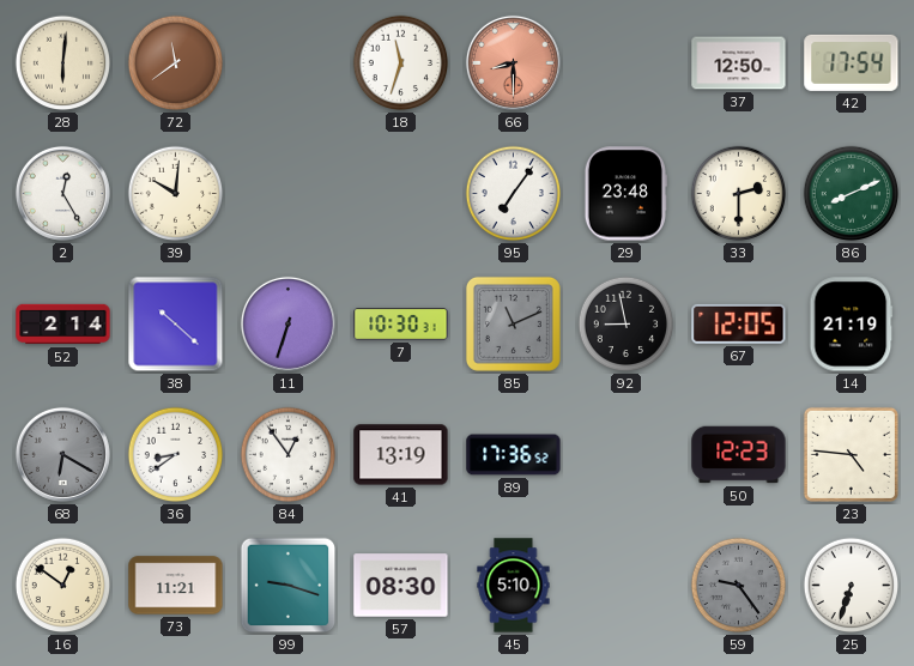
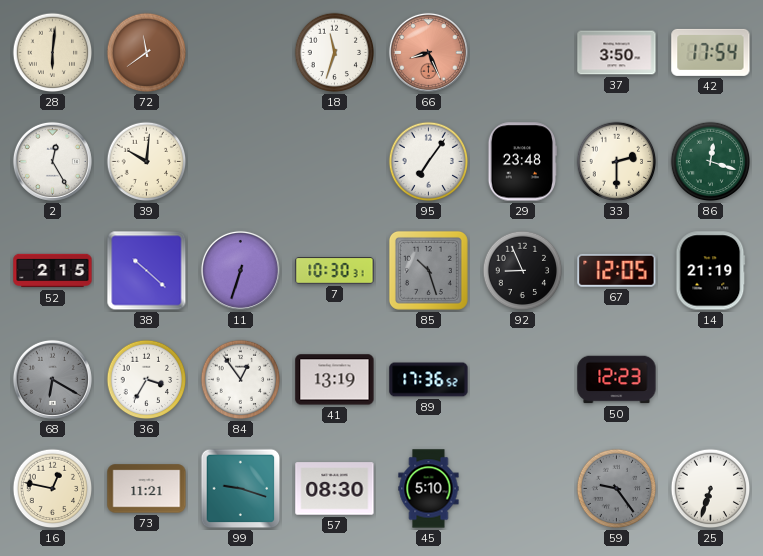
66: 8:30 -> 8:26
37: 12:50 -> 3:50
86: 8:11 -> 12:18
52: 2:14 -> 2:15
85: 11:11 -> 10:27
92: 8:58 -> 8:56
36: 8:39 -> 3:35
23: 4:46 -> none
16: 12:51 -> 12:47
